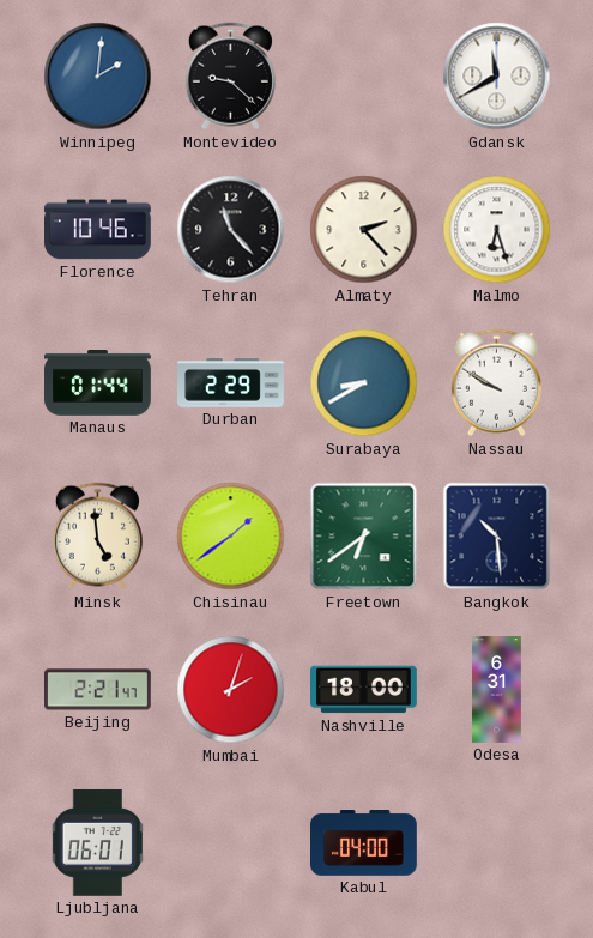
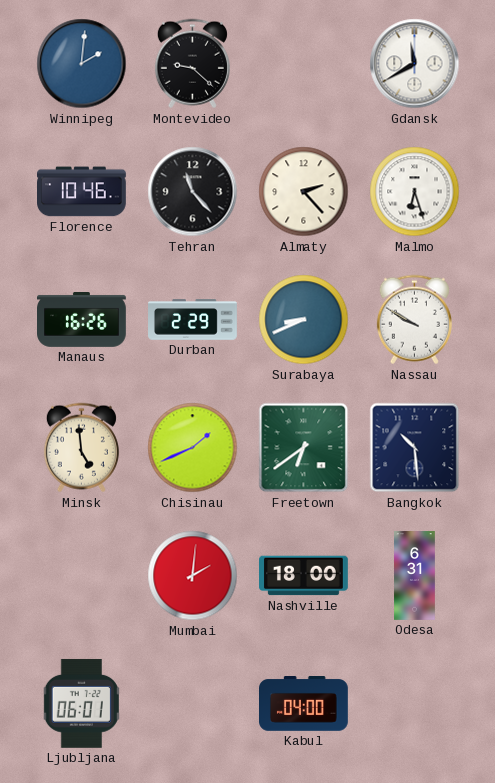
Manaus: 01:44 -> 16:26
Surabaya: 8:40 -> 8:41
Chisinau: 1:39 -> 1:41
Beijing: 2:21 -> none
Mumbai: 2:03 -> 2:01
